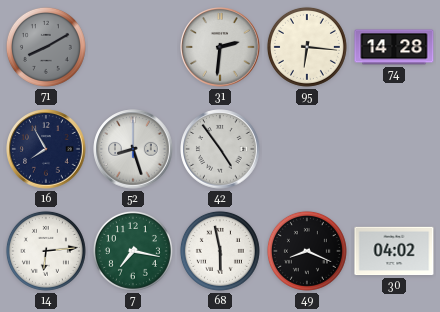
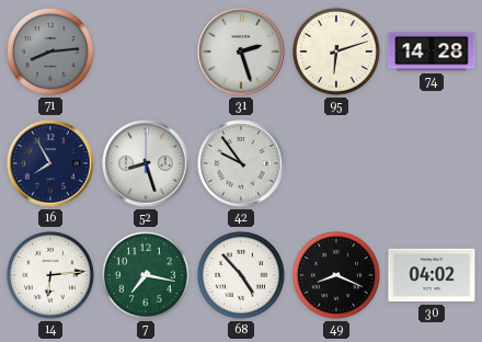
71: 8:10 -> 8:14
31: 2:31 -> 2:27
95: 6:16 -> 6:12
42: 4:54 -> 9:54
68: 5:58 -> 4:53
